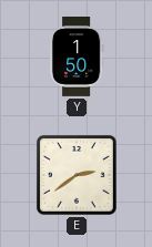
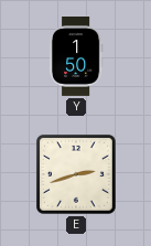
E: 2:39 -> 2:42
